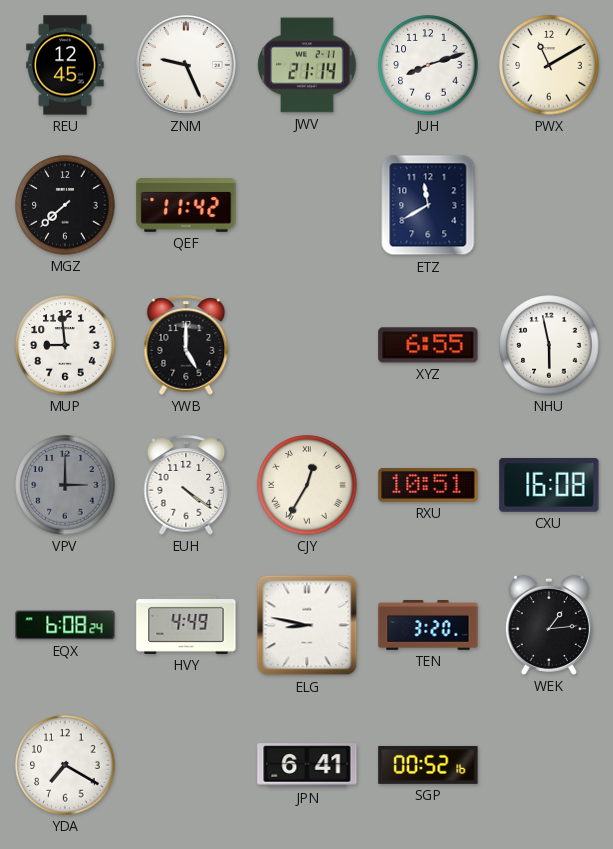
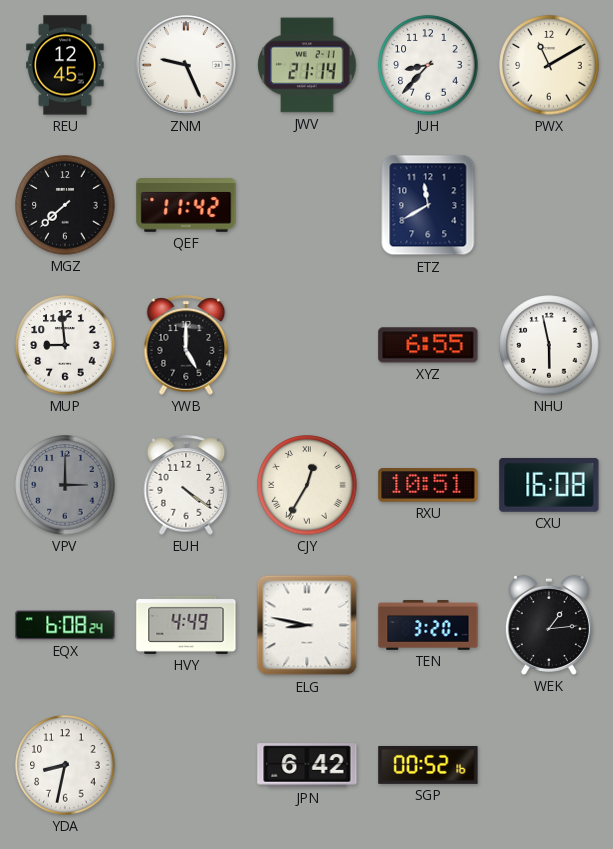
JUH: 8:12 -> 8:37
YDA: 7:20 -> 8:32
JPN: 6:41 -> 6:42
